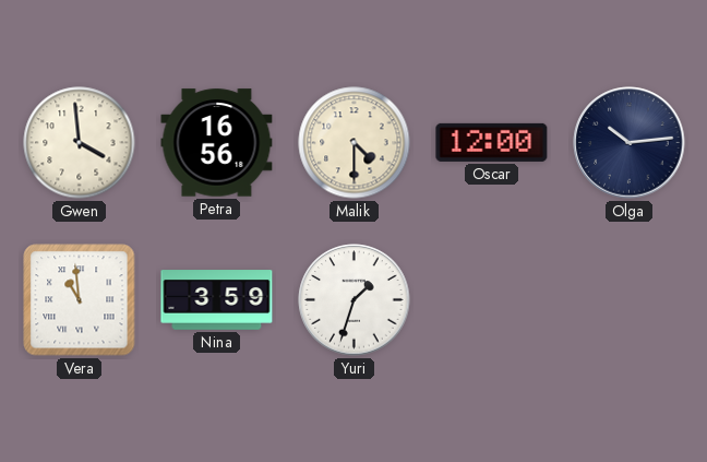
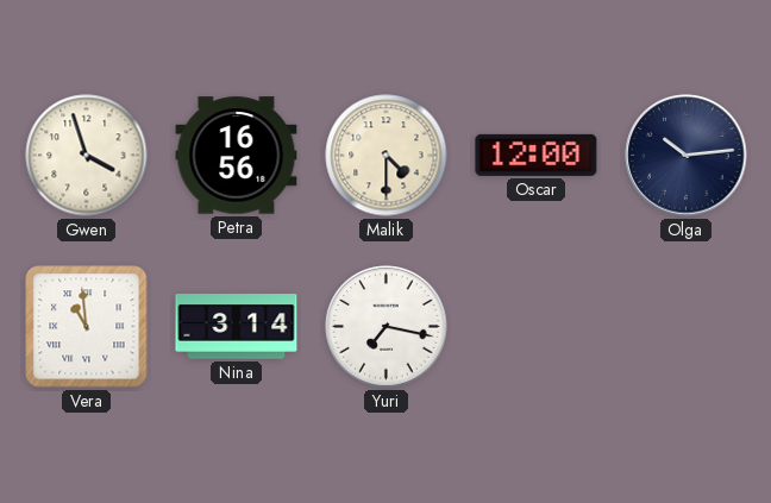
Gwen: 3:59 -> 3:57
Nina: 3:59 -> 3:14
Yuri: 1:33 -> 7:17
